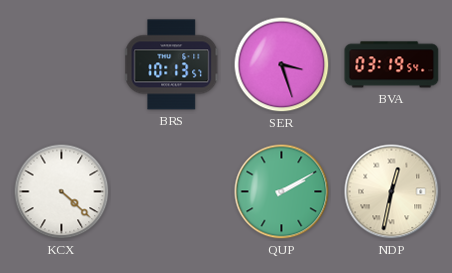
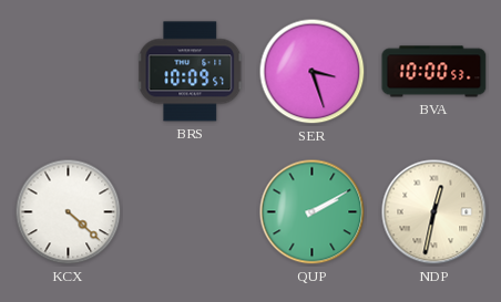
BRS: 10:13 -> 10:09
BVA: 03:19 -> 10:00
